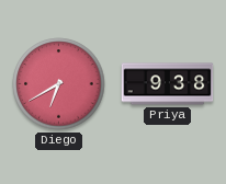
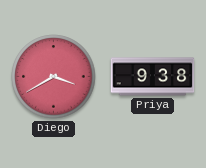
Diego: 6:40 -> 3:40
